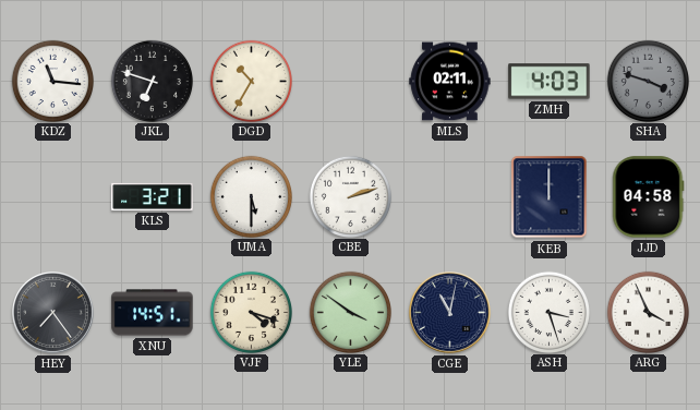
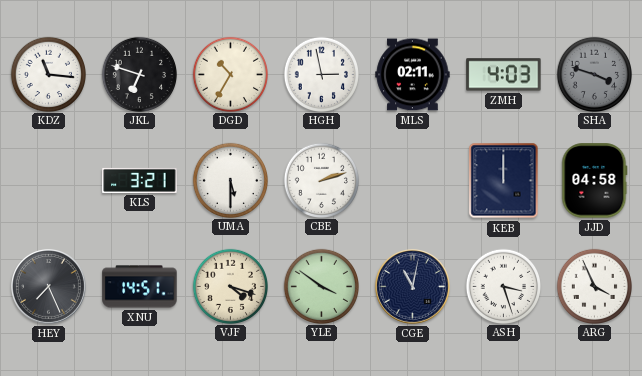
HGH: none -> 2:58
HEY: 7:24 -> 7:26
